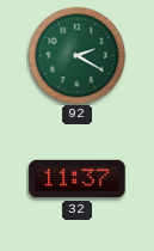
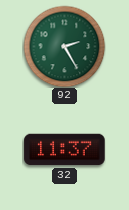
92: 2:20 -> 2:25
